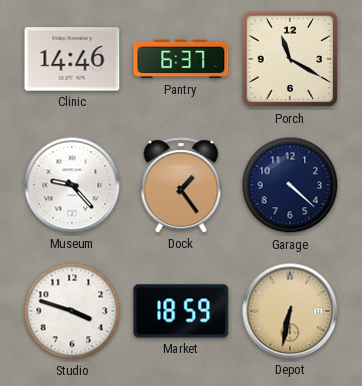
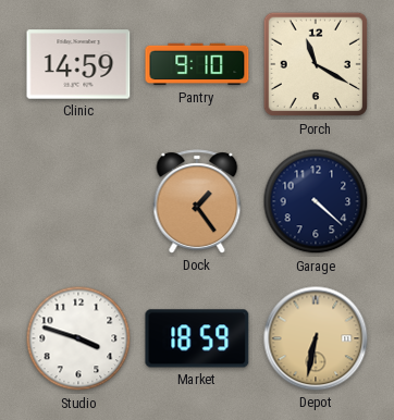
Clinic: 14:46 -> 14:59
Pantry: 6:37 -> 9:10
Museum: 9:23 -> none
